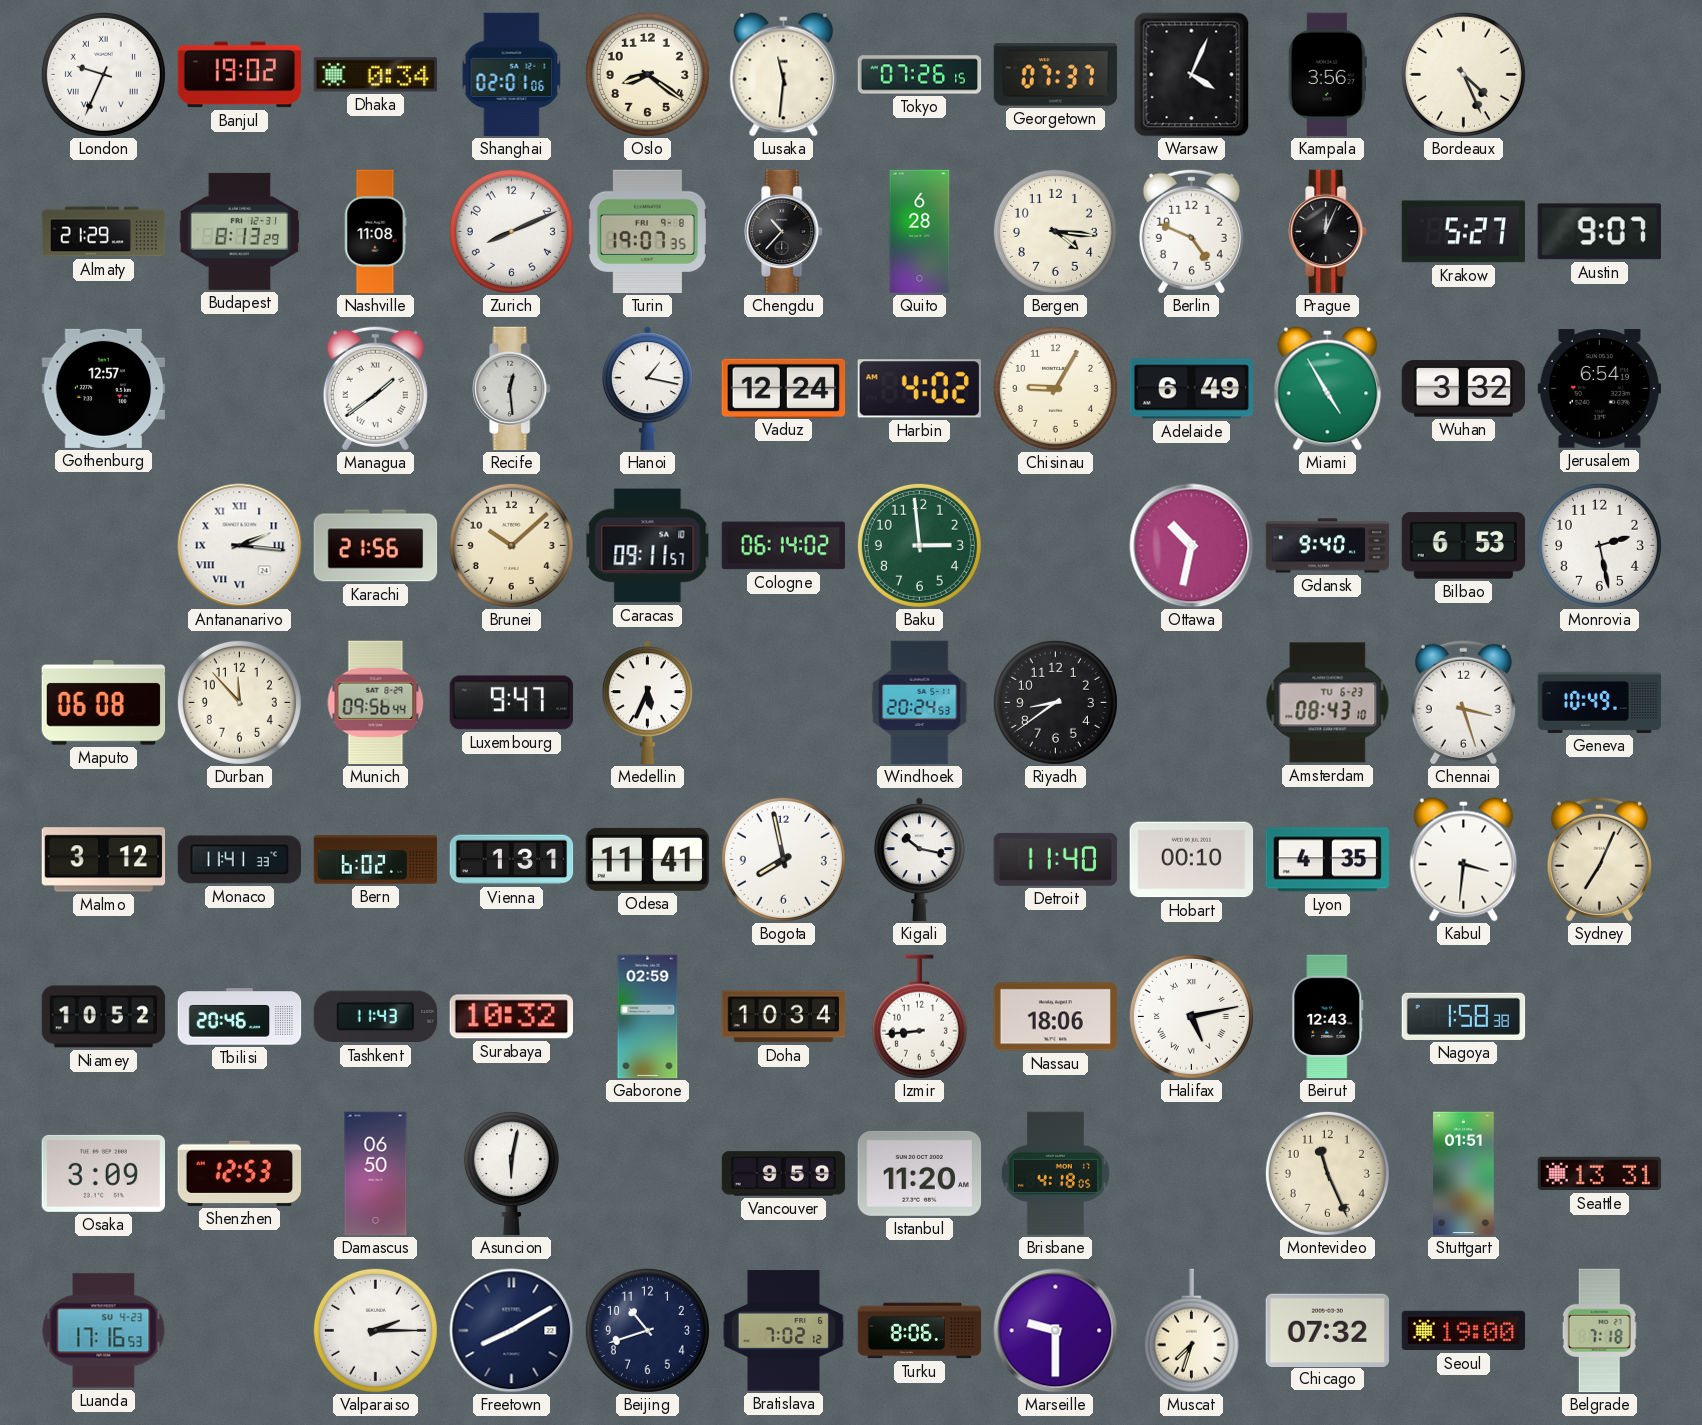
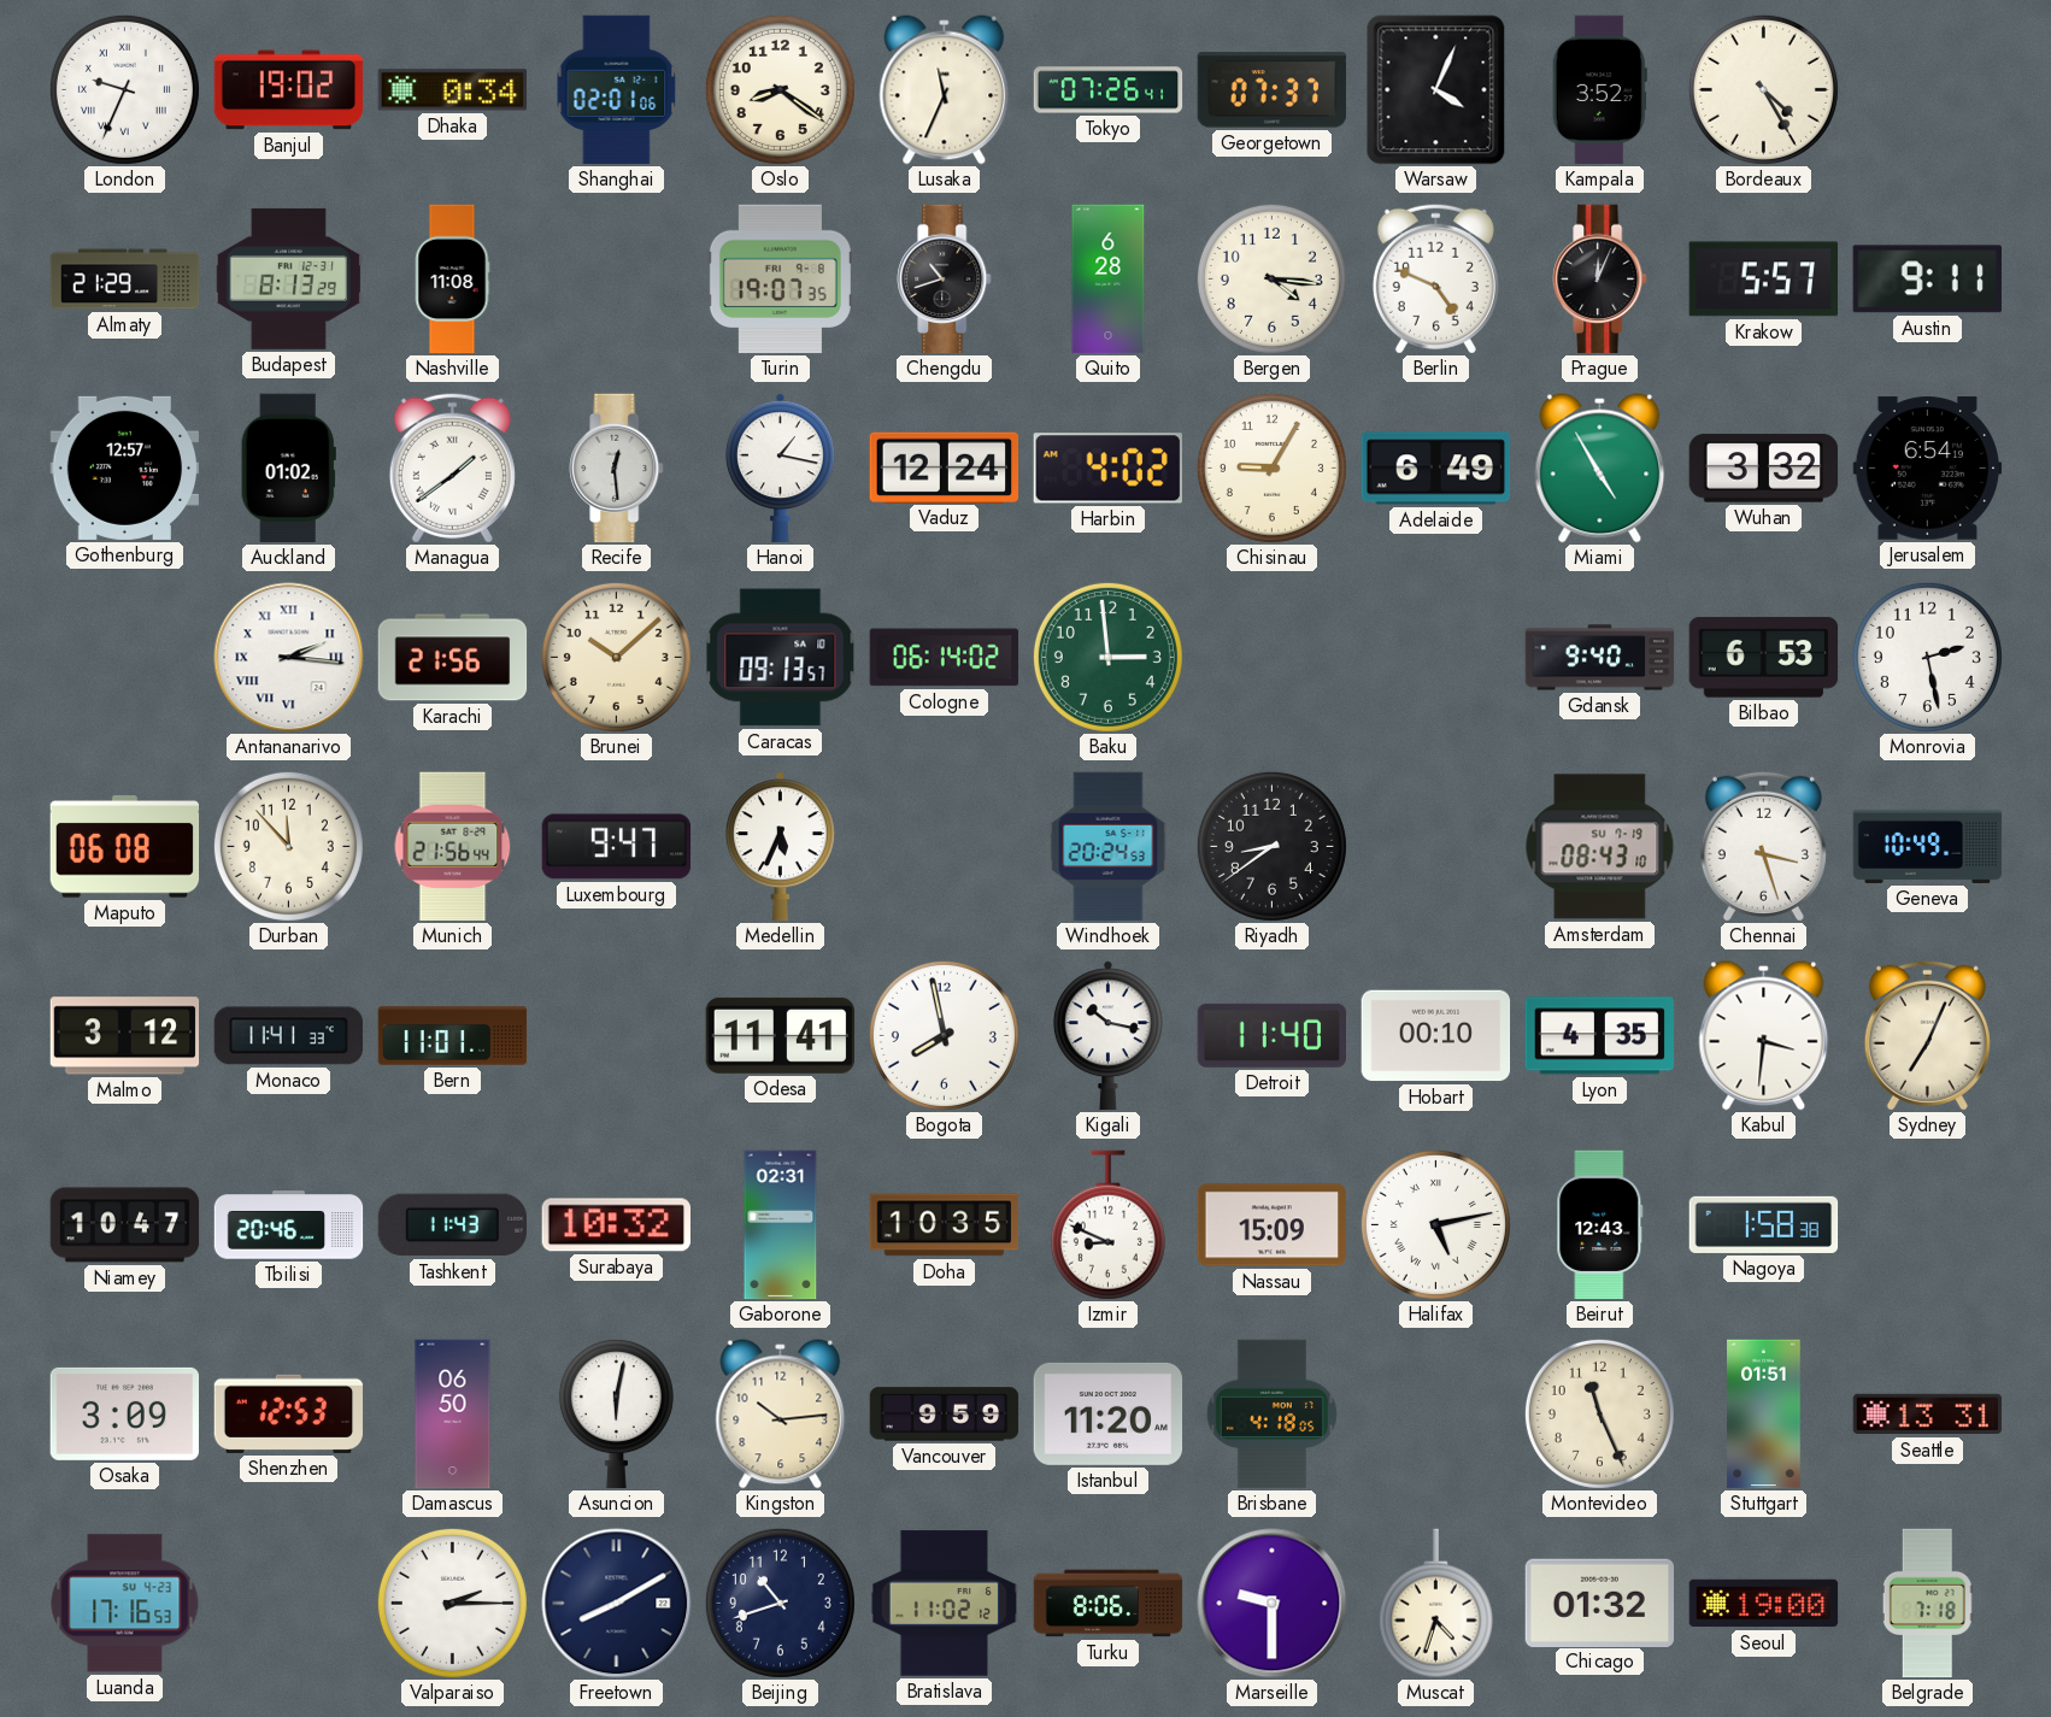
Lusaka: 11:31 -> 11:34
Tokyo: 07:26:15 -> 07:26:41
Kampala: 3:56 -> 3:52
Bordeaux: 4:26 -> 4:25
Zurich: 8:11 -> none
Chengdu: 10:37 -> 10:42
Krakow: 5:27 -> 5:57
Austin: 9:07 -> 9:11
Auckland: none -> 01:02
Caracas: 09:11 -> 09:13
Ottawa: 10:32 -> none
Munich: 09:56 -> 21:56
Amsterdam date: TU 6-23 -> SU 7-19
Bern: 6:02 -> 11:01
Vienna: 1:31 -> none
Niamey: 10:52 -> 10:47
Gaborone: 02:59 -> 02:31
Doha: 10:34 -> 10:35
Izmir: 8:44 -> 8:49
Nassau: 18:06 -> 15:09
Kingston: none -> 10:14
Bratislava: 7:02 -> 11:02
Muscat: 7:33 -> 4:33
Chicago: 07:32 -> 01:32
